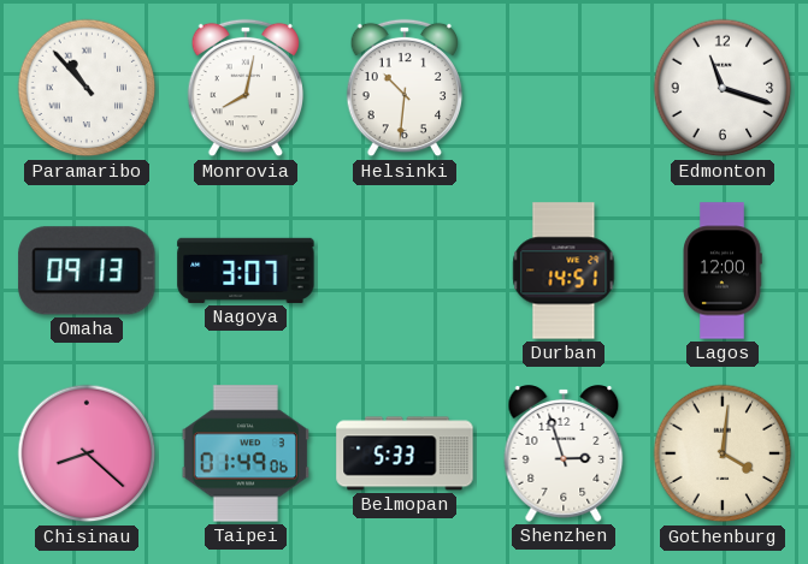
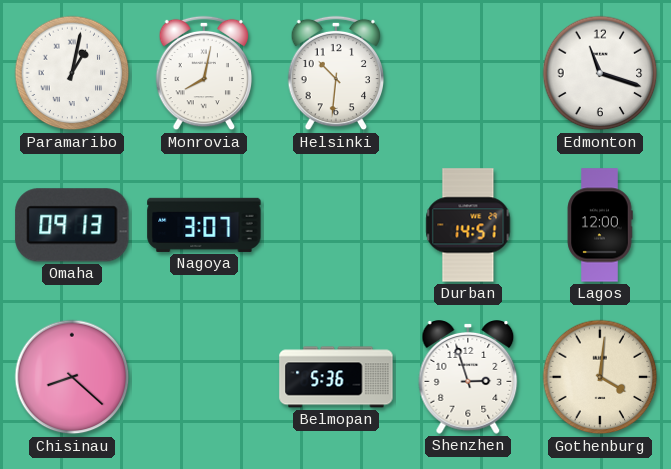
Paramaribo: 10:53 -> 1:02
Taipei: 01:49 -> none
Belmopan: 5:33 -> 5:36
